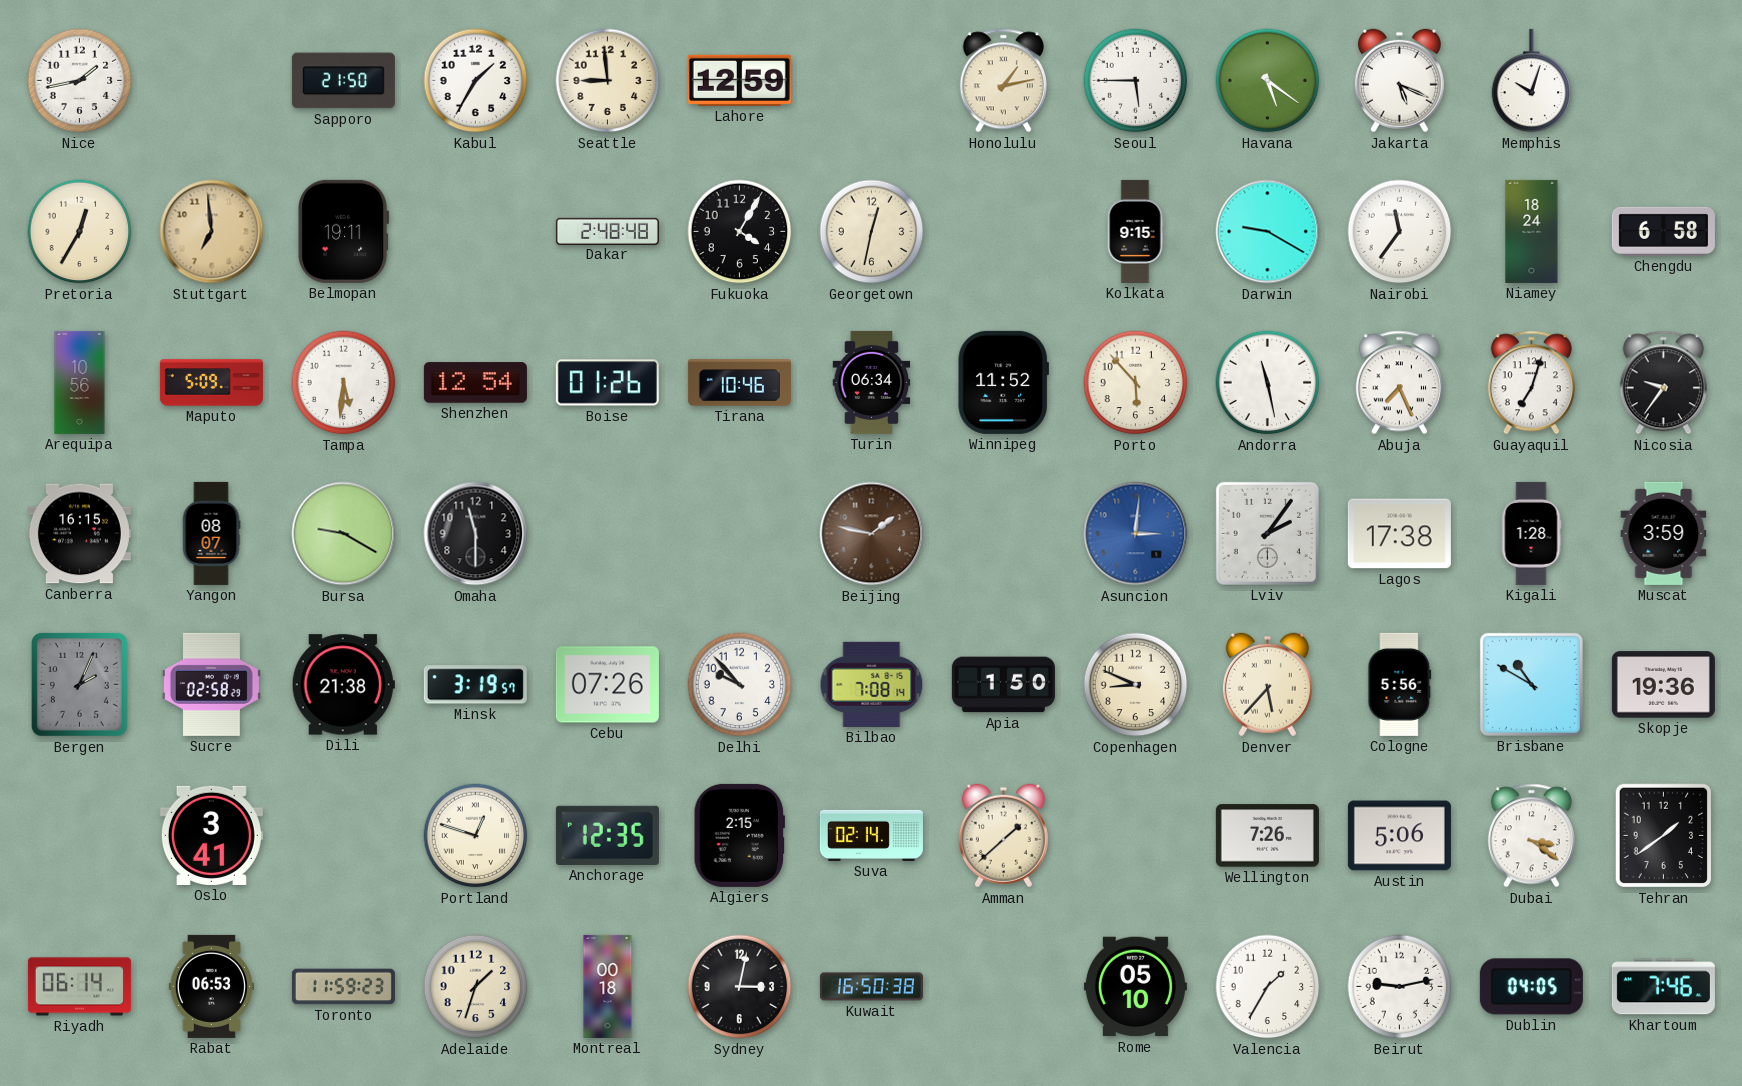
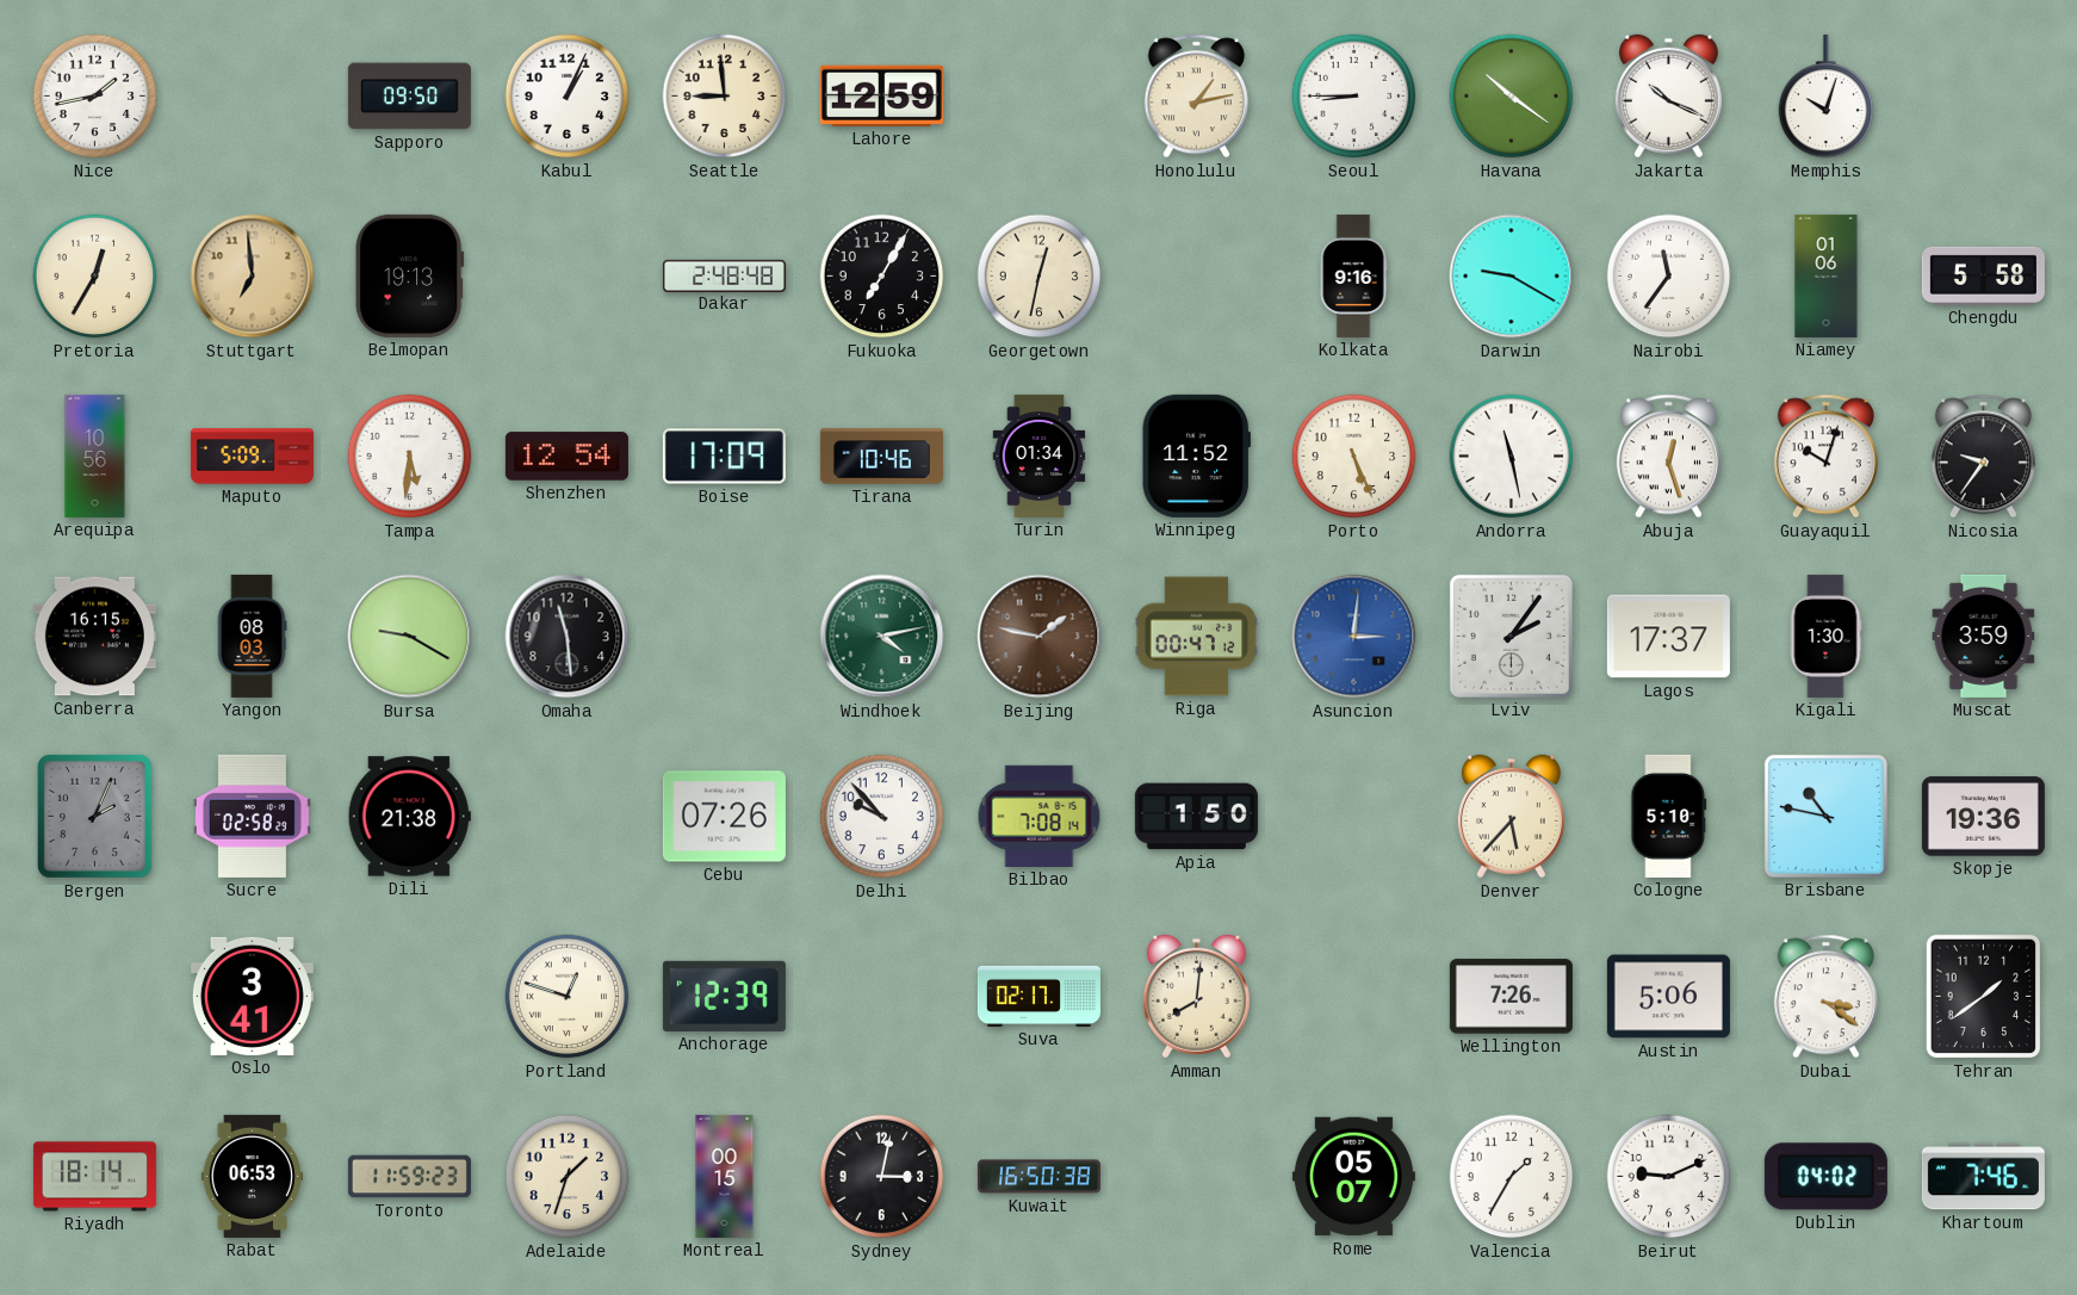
Sapporo: 21:50 -> 09:50
Kabul: 1:35 -> 1:04
Seoul: 5:45 -> 8:45
Havana: 5:21 -> 10:21
Jakarta: 5:19 -> 10:19
Belmopan: 19:11 -> 19:13
Fukuoka: 4:05 -> 7:05
Kolkata: 9:15 -> 9:16
Niamey: 18:24 -> 01:06
Chengdu: 6:58 -> 5:58
Boise: 01:26 -> 17:09
Turin: 06:34 -> 01:34
Porto: 5:53 -> 5:26
Abuja: 7:26 -> 12:27
Guayaquil: 7:03 -> 10:03
Yangon: 08:07 -> 08:03
Omaha: 11:30 -> 11:29
Windhoek: none -> 4:13
Riga: none -> 00:47
Lagos: 17:38 -> 17:37
Kigali: 1:28 -> 1:30
Minsk: 3:19 -> none
Copenhagen: 8:49 -> none
Cologne: 5:56 -> 5:10
Brisbane: 10:50 -> 10:47
Anchorage: 12:35 -> 12:39
Algiers: 2:15 -> none
Suva: 02:14 -> 02:17
Amman: 1:38 -> 8:01
Riyadh: 06:14 -> 18:14
Montreal: 00:18 -> 00:15
Rome: 05:10 -> 05:07
Beirut: 9:13 -> 9:11
Dublin: 04:05 -> 04:02
